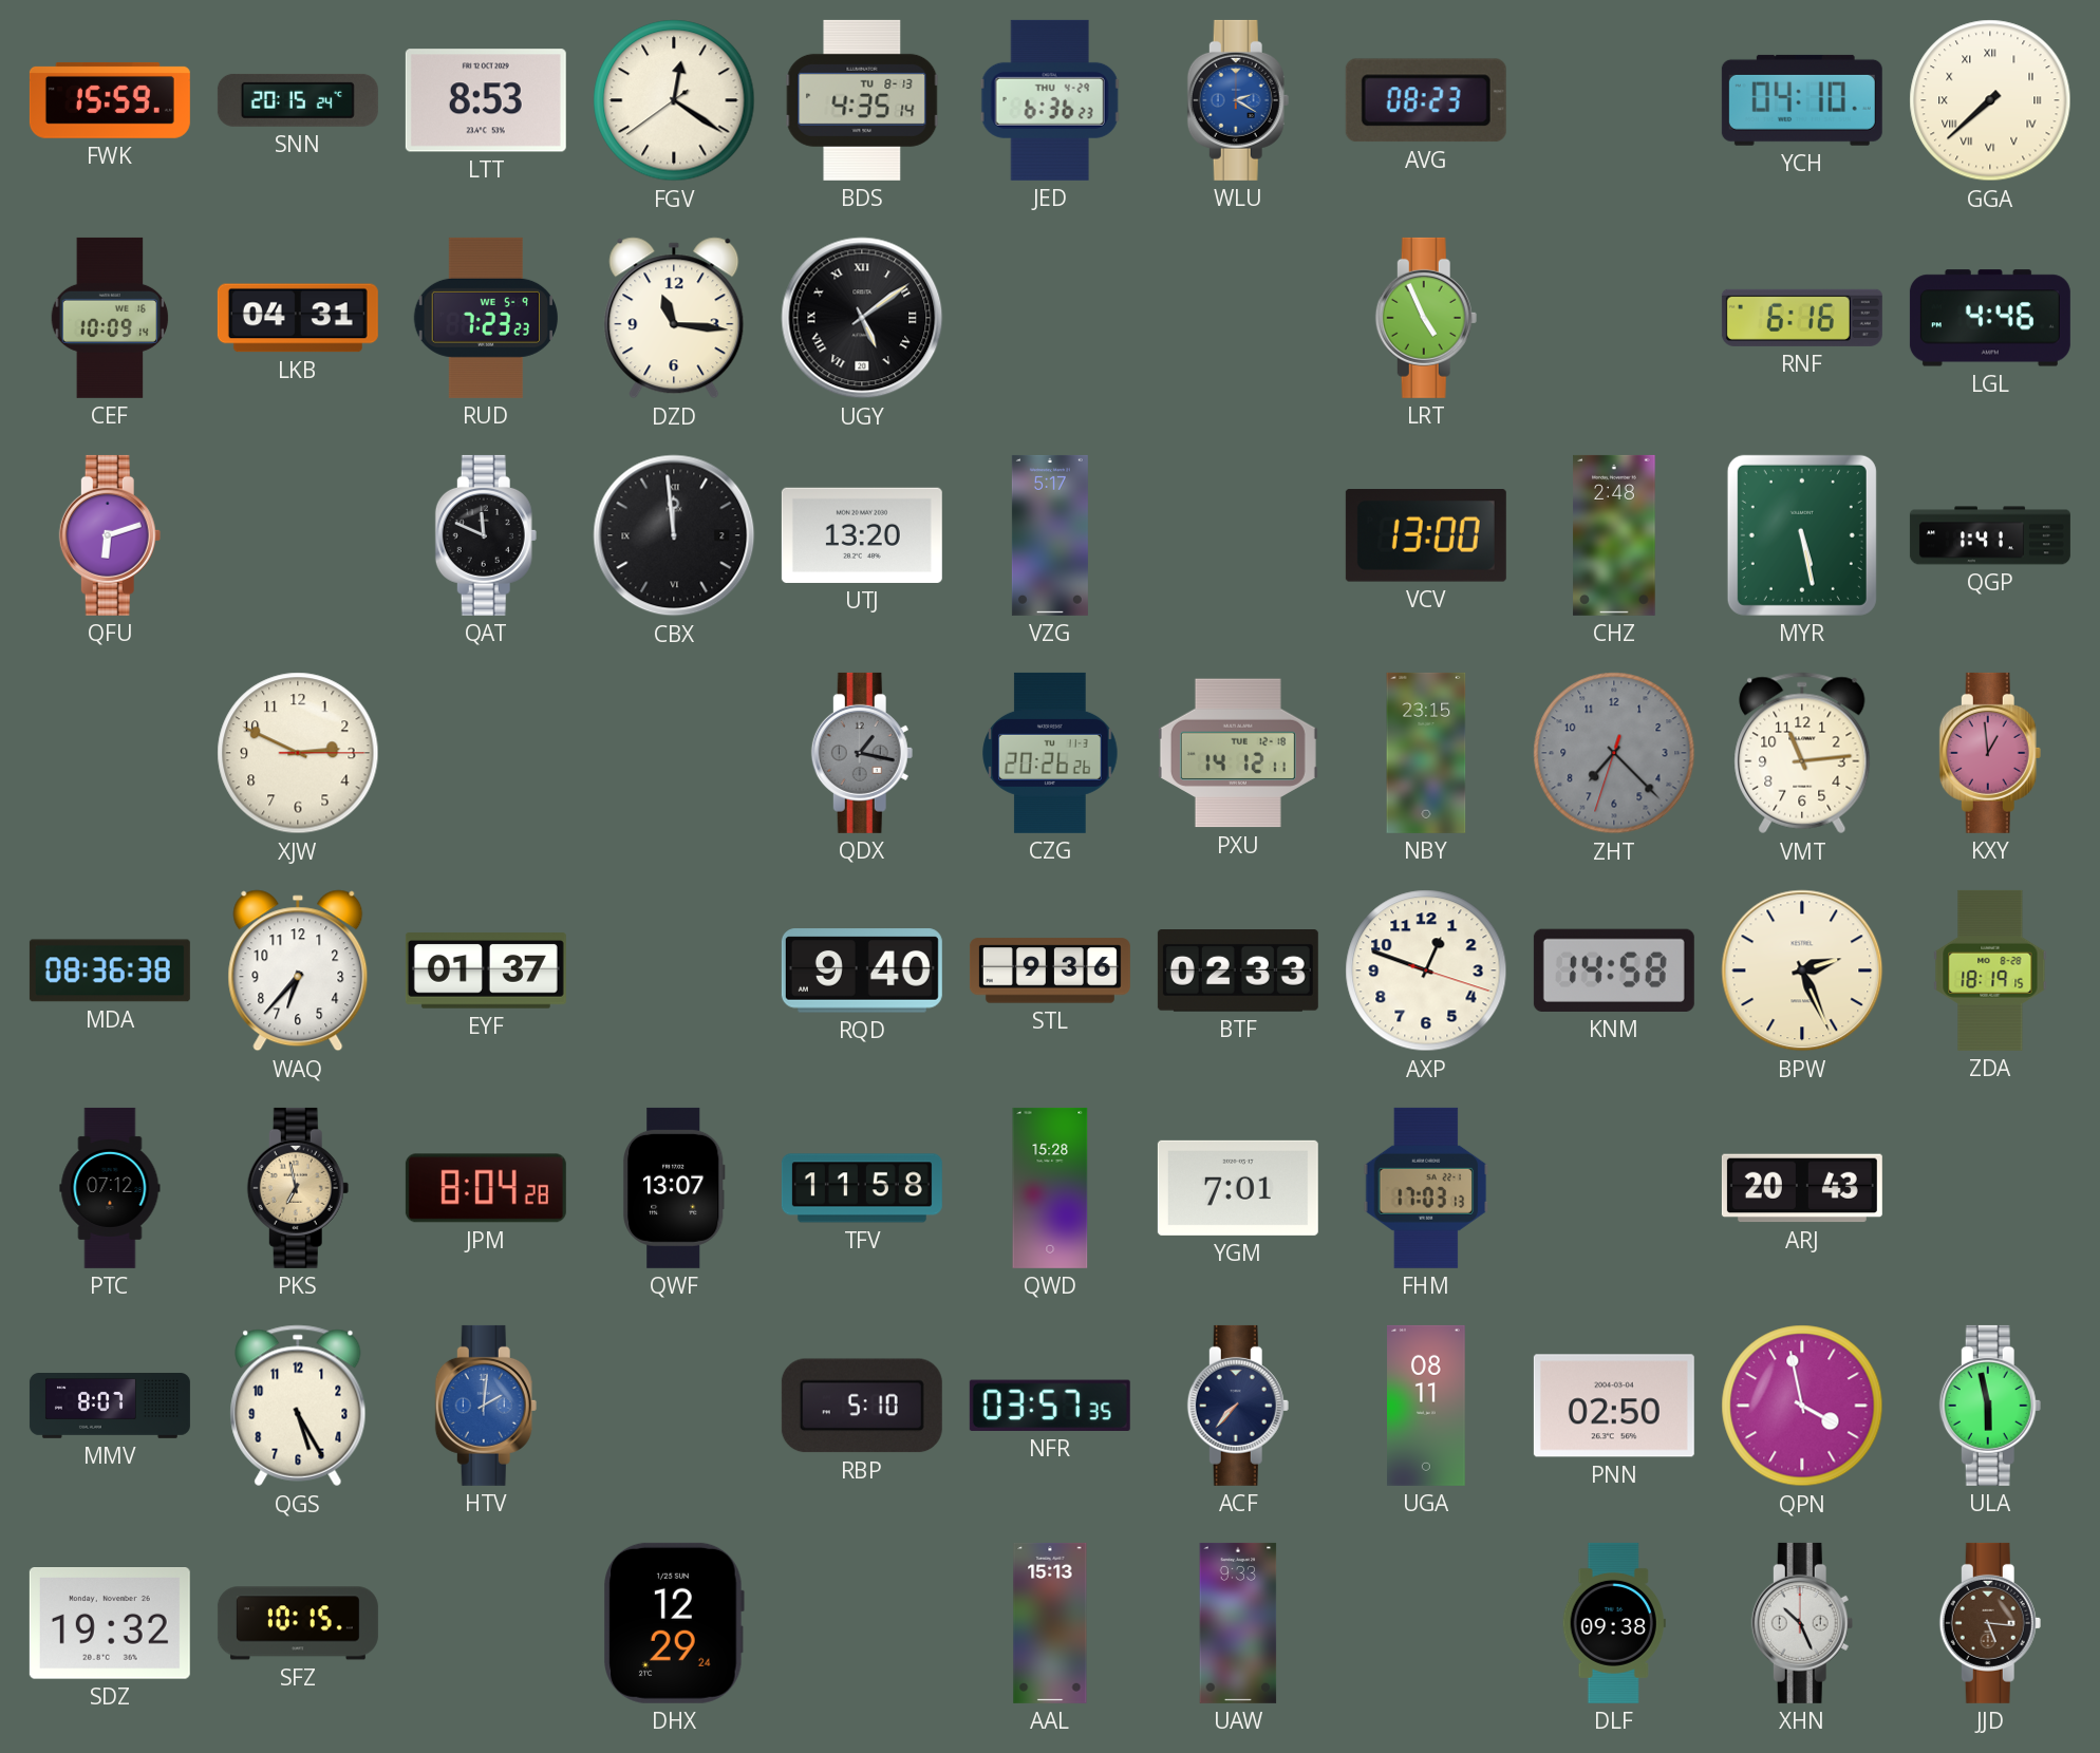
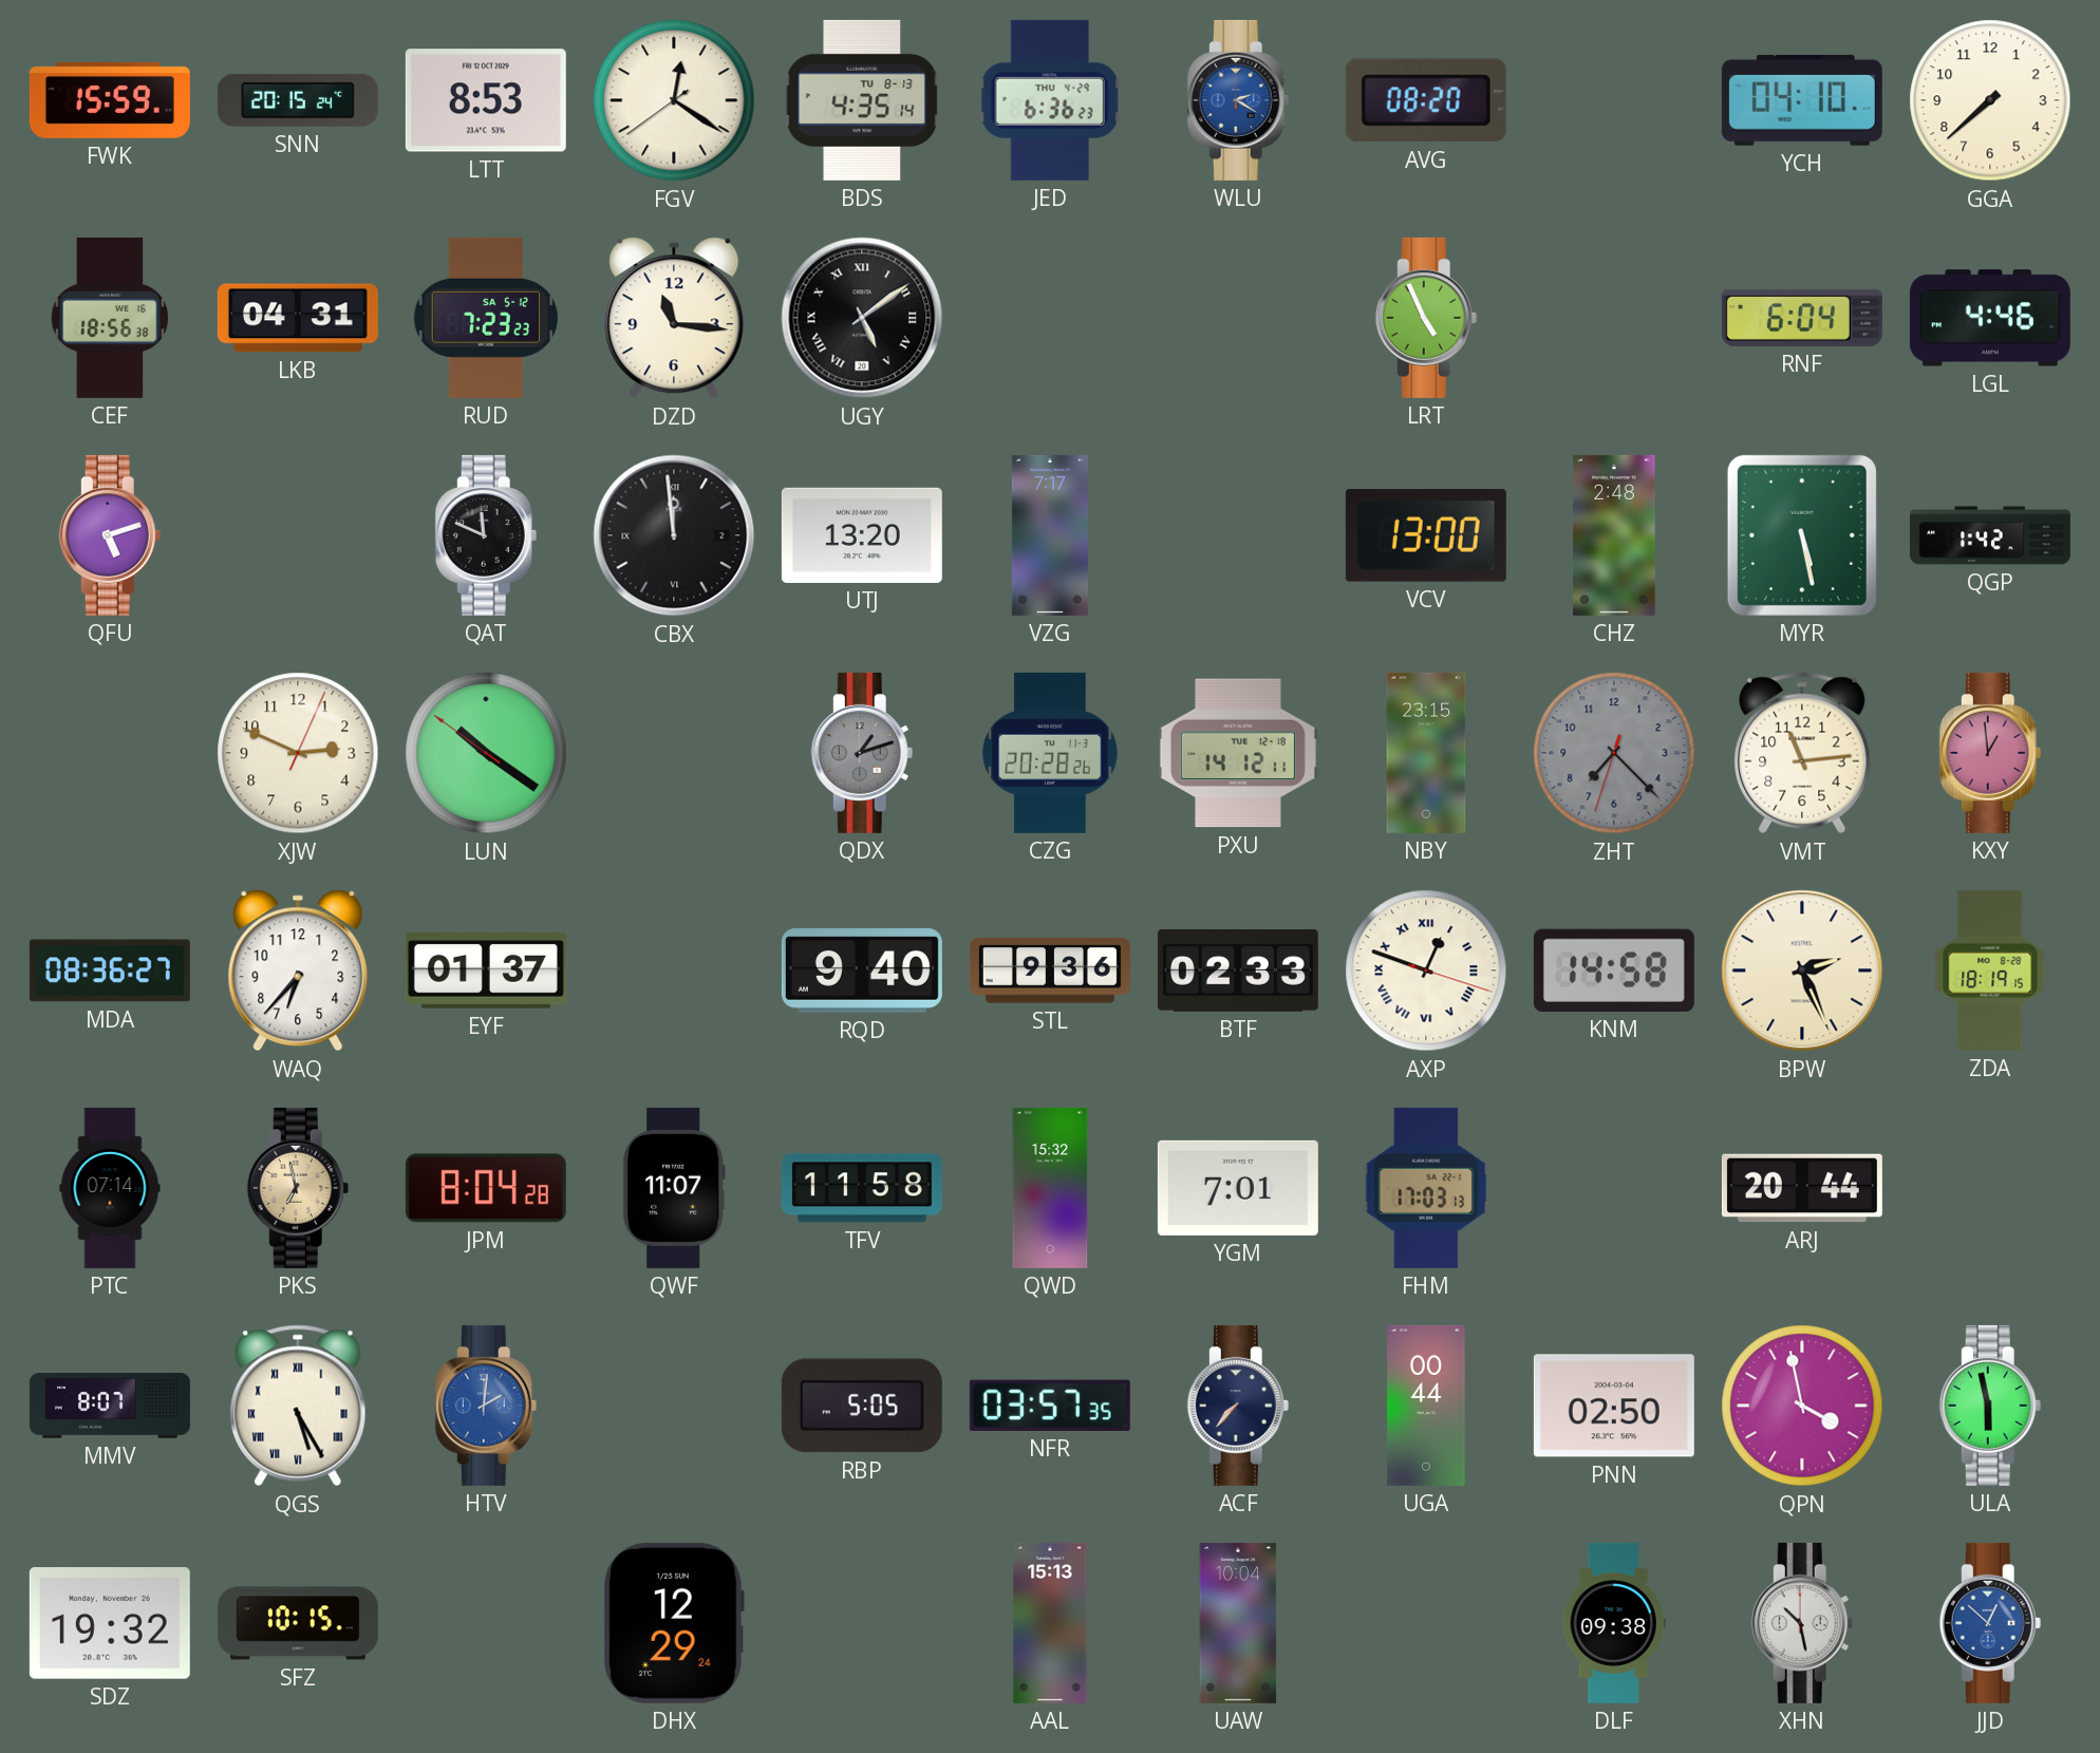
AVG: 08:23 -> 08:20
GGA numerals: Roman -> Arabic
CEF: 10:09 -> 18:56
RUD date: WE 5-9 -> SA 5-12
RNF: 6:16 -> 6:04
QFU: 6:12 -> 5:12
VZG: 5:17 -> 7:17
QGP: 1:41 -> 1:42
XJW: 2:49:15 -> 2:49:04
LUN: none -> 10:20
QDX: 1:17 -> 1:12
CZG: 20:26 -> 20:28
MDA: 08:36:38 -> 08:36:27
AXP numerals: Arabic -> Roman
PTC: 07:12 -> 07:14
QWF: 13:07 -> 11:07
QWD: 15:28 -> 15:32
ARJ: 20:43 -> 20:44
QGS numerals: Arabic -> Roman
RBP: 5:10 -> 5:05
UGA: 08:11 -> 00:44
UAW: 9:33 -> 10:04
XHN: 10:26 -> 10:28
JJD: 5:16 -> 12:52
JJD dial: brown -> blue
